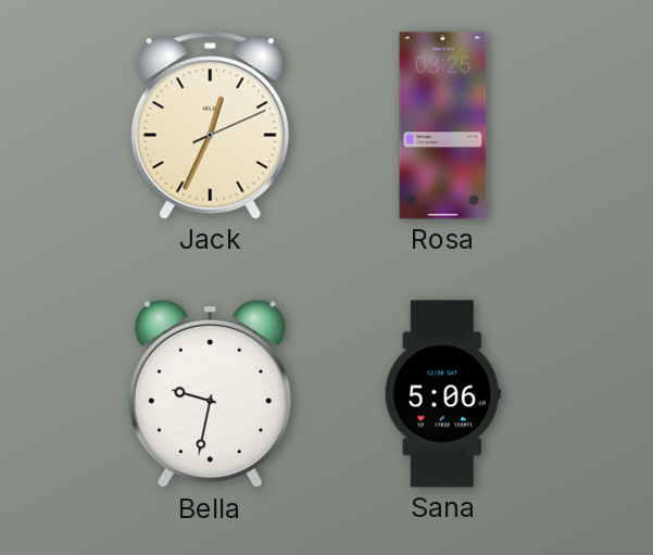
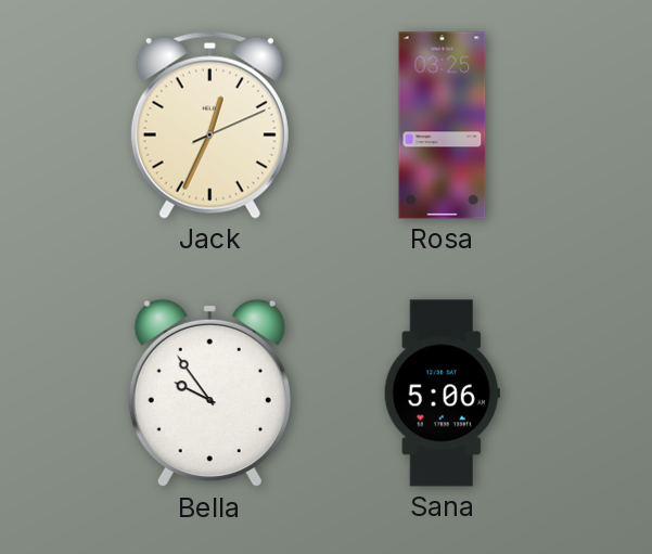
Bella: 9:32 -> 9:54
